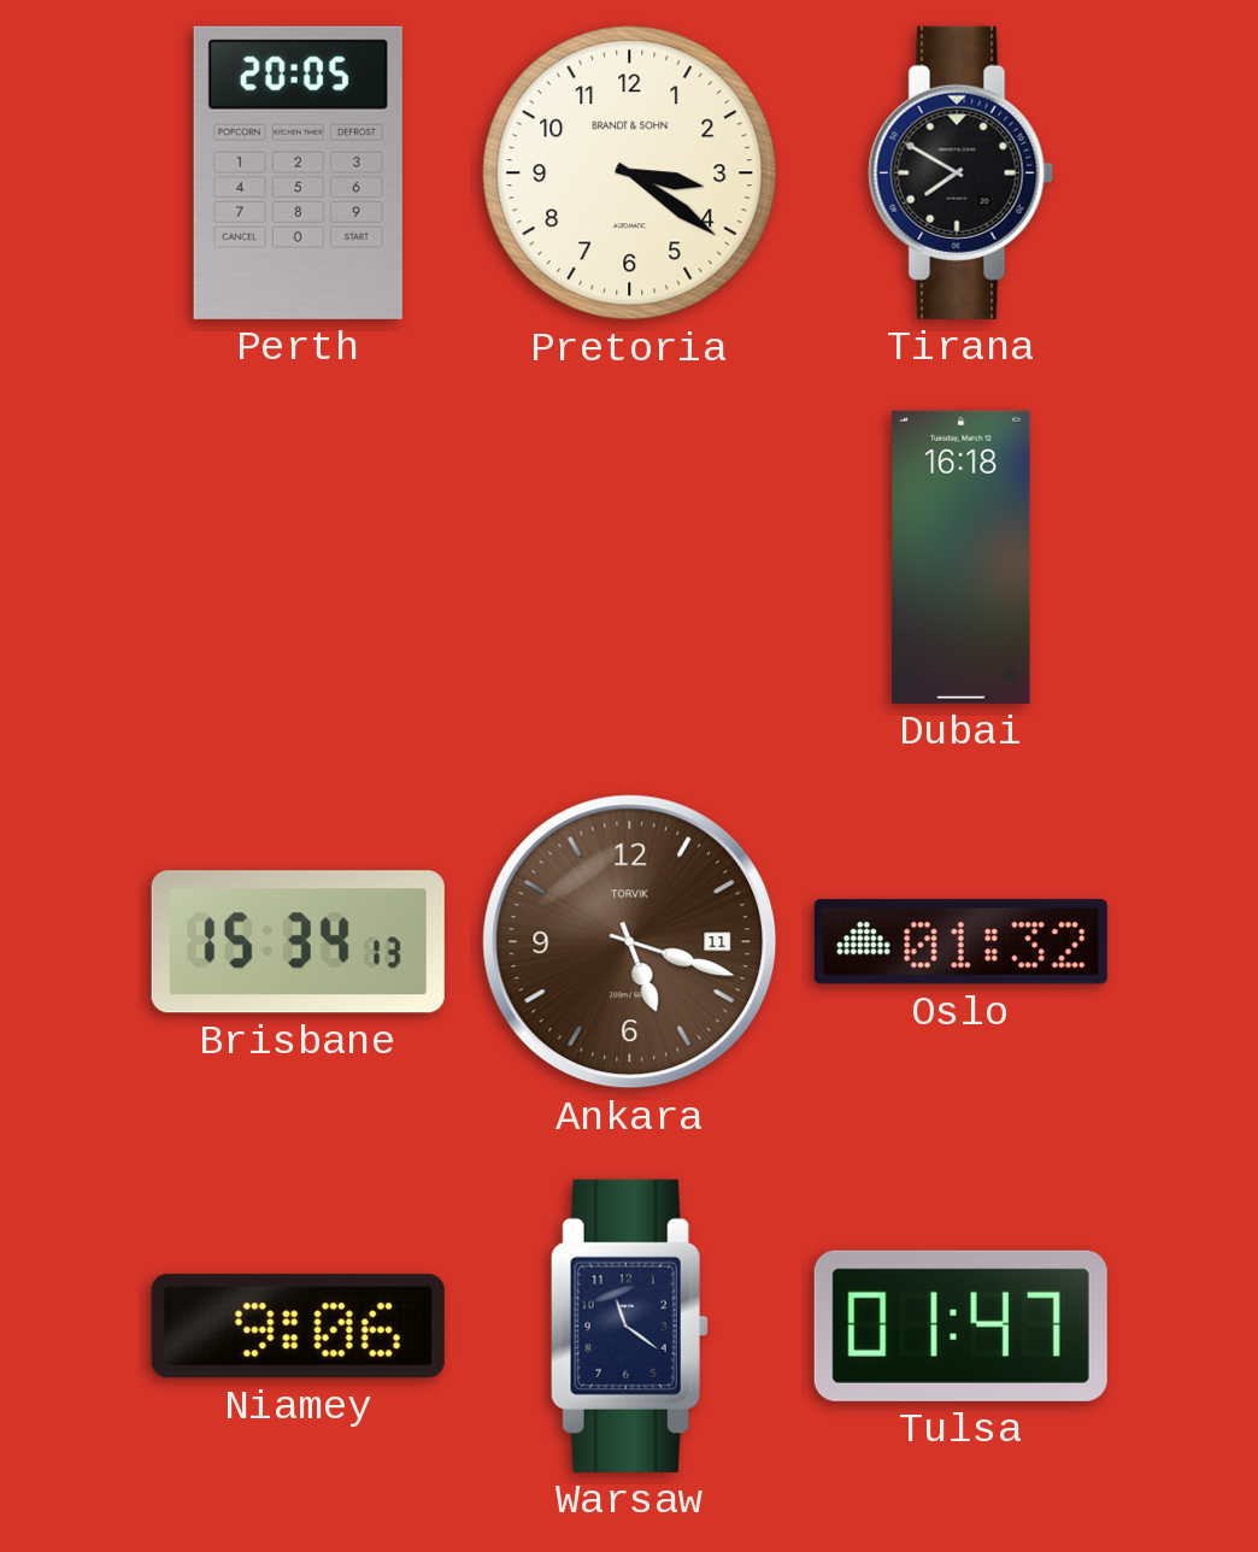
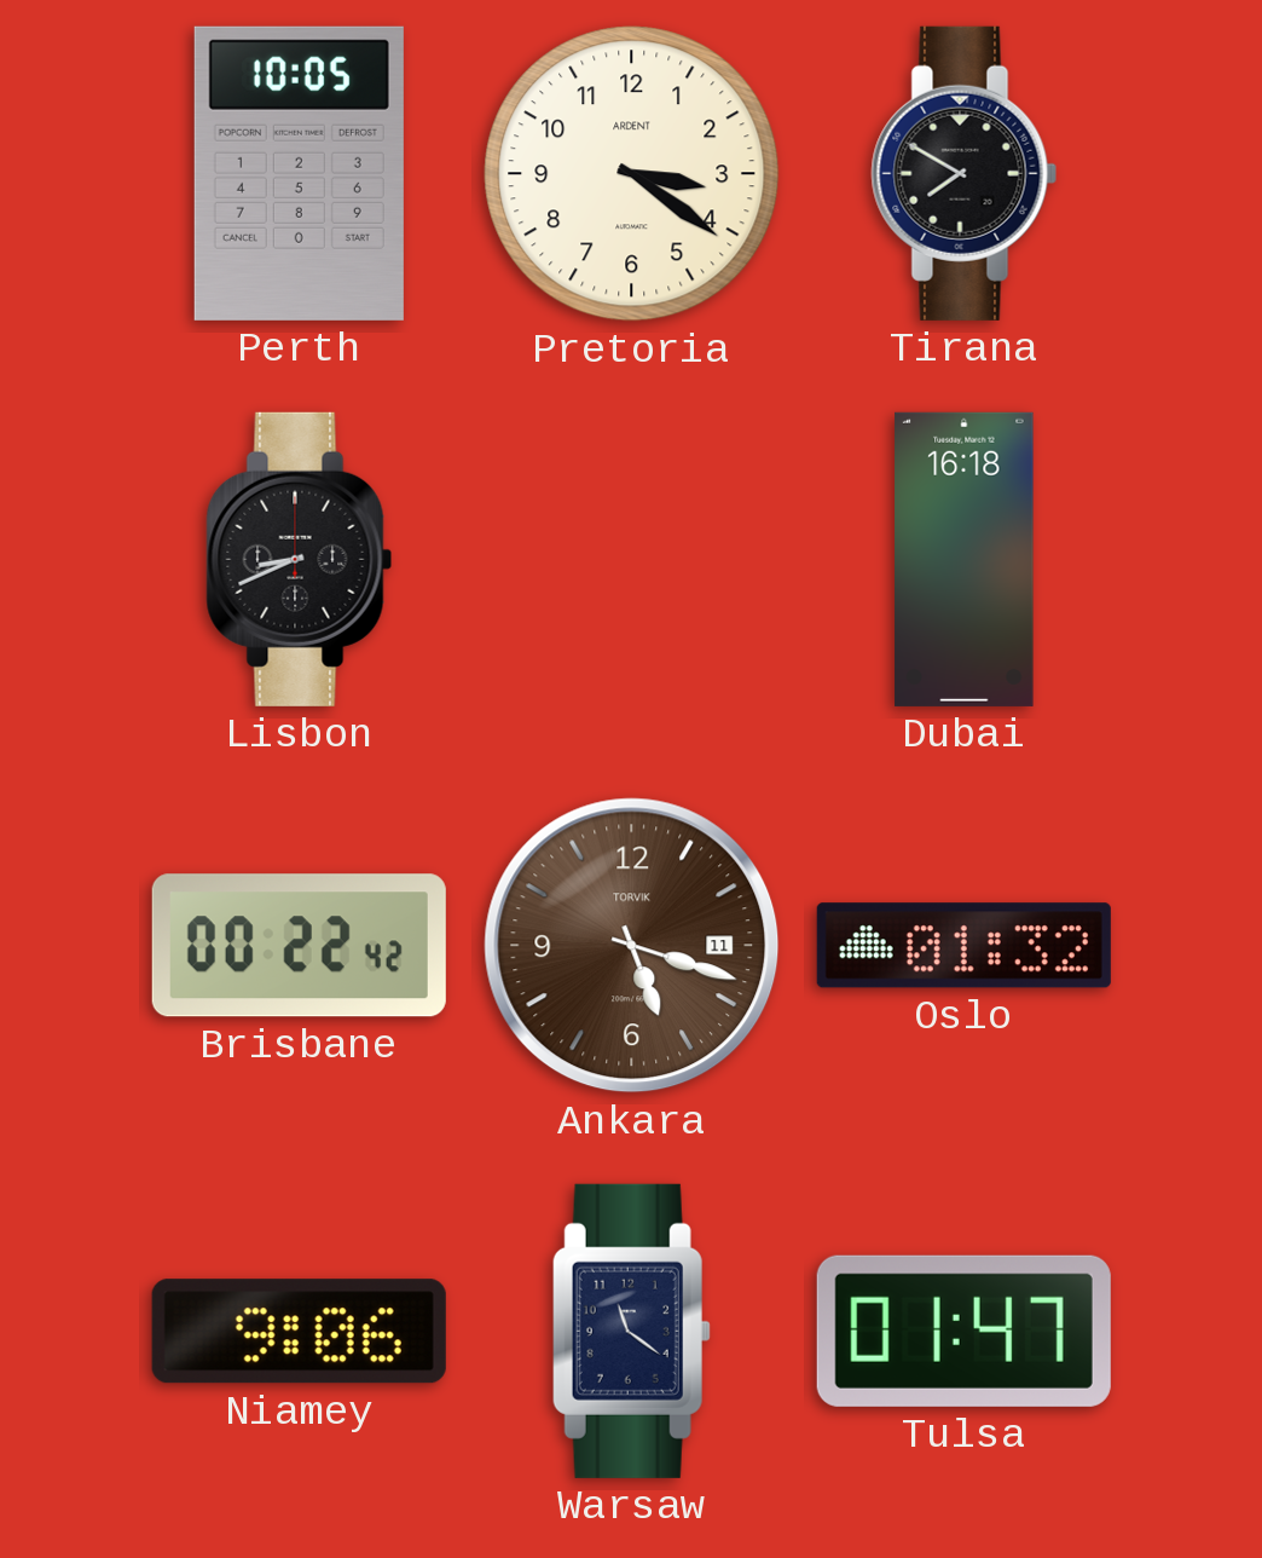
Perth: 20:05 -> 10:05
Pretoria brand: BRANDT & SOHN -> ARDENT
Lisbon: none -> 8:41
Brisbane: 15:34 -> 00:22
